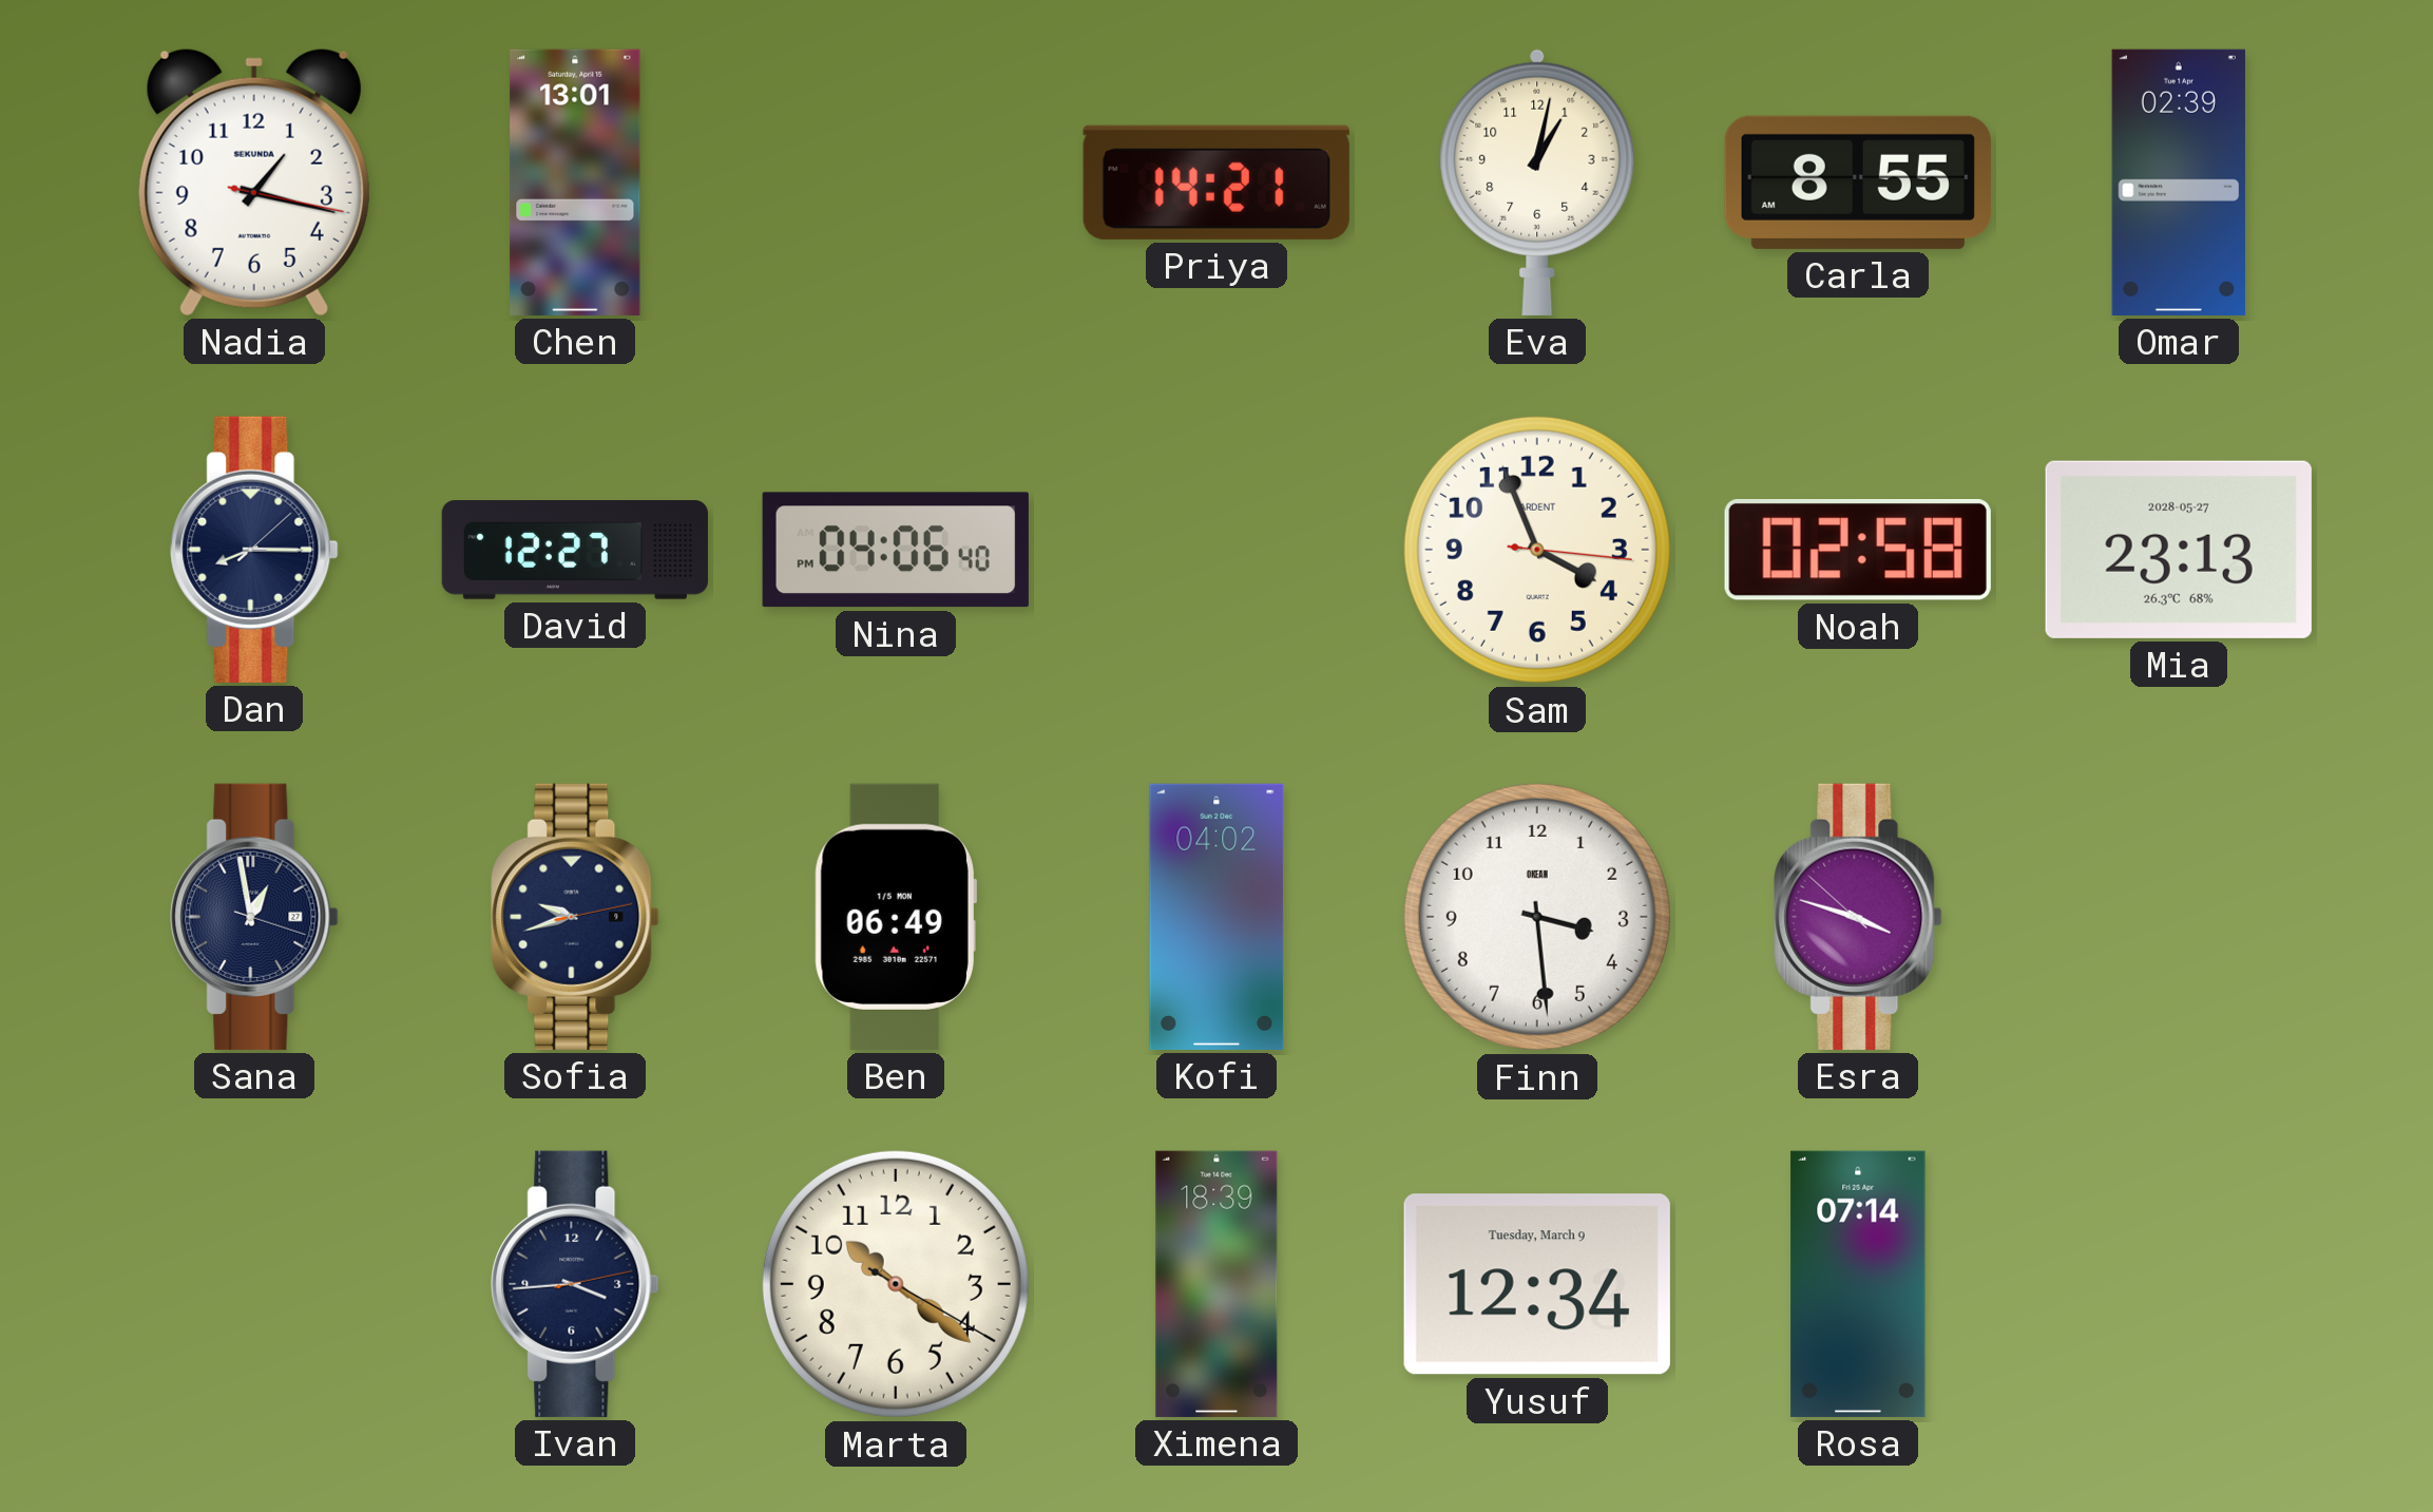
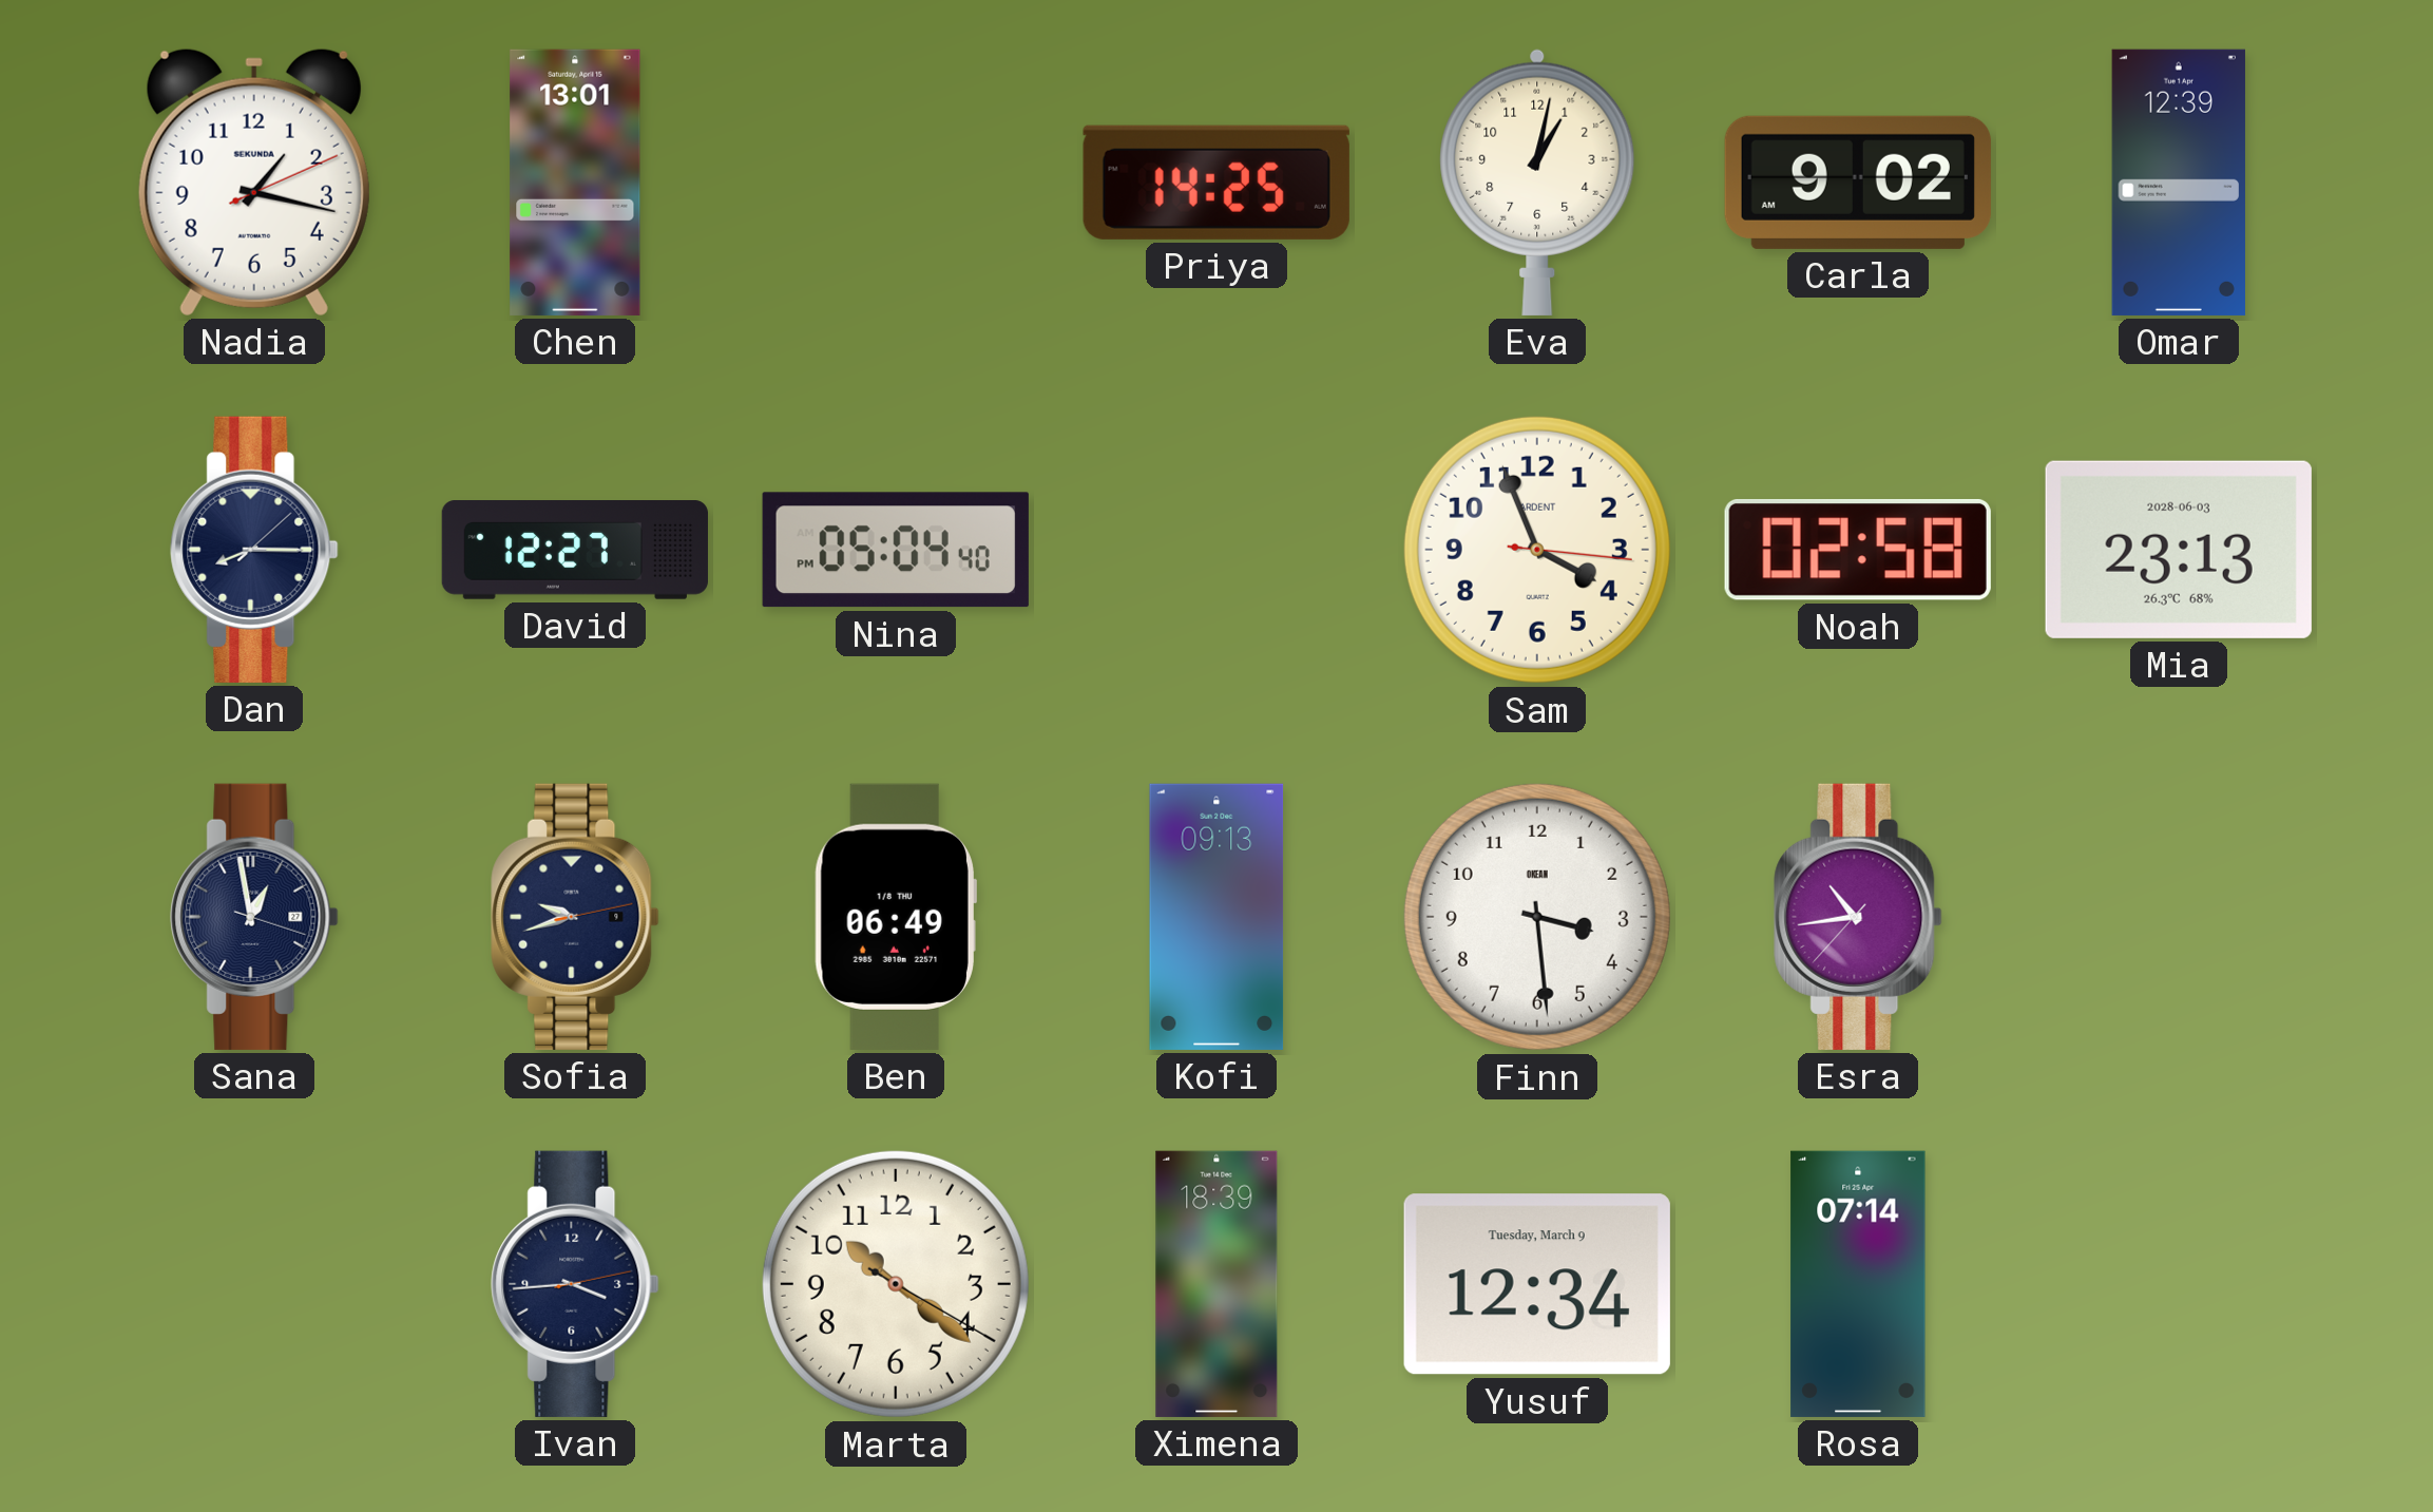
Nadia: 1:17:17 -> 1:17:11
Priya: 14:21 -> 14:25
Carla: 8:55 -> 9:02
Omar: 02:39 -> 12:39
Nina: 04:06 -> 05:04
Mia date: 2028-05-27 -> 2028-06-03
Ben date: 1/5 MON -> 1/8 THU
Kofi: 04:02 -> 09:13
Esra: 3:47 -> 10:43
